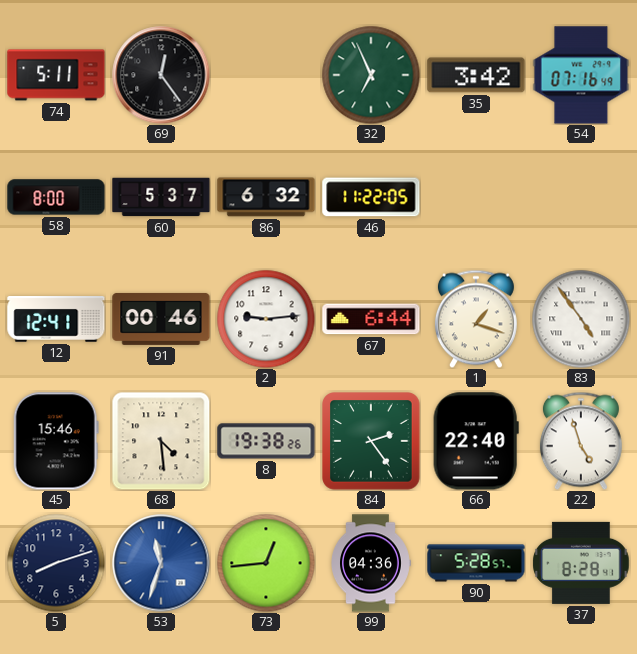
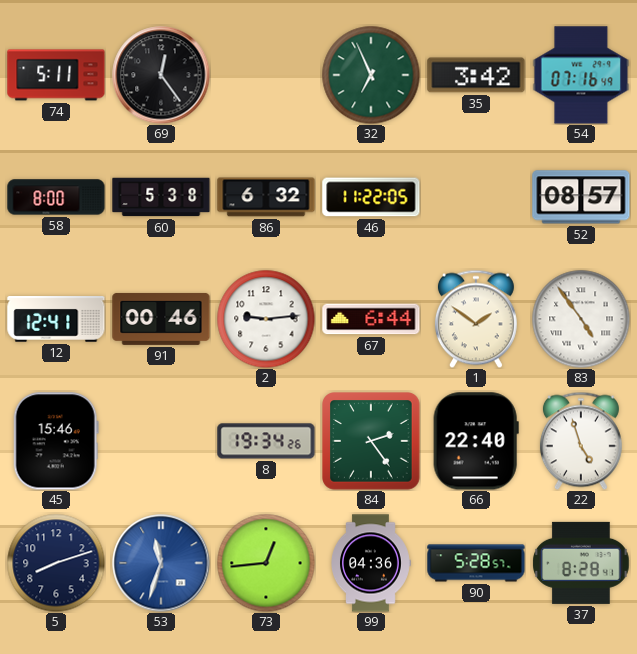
60: 5:37 -> 5:38
52: none -> 08:57
1: 1:18 -> 1:51
68: 4:29 -> none
8: 19:38 -> 19:34
